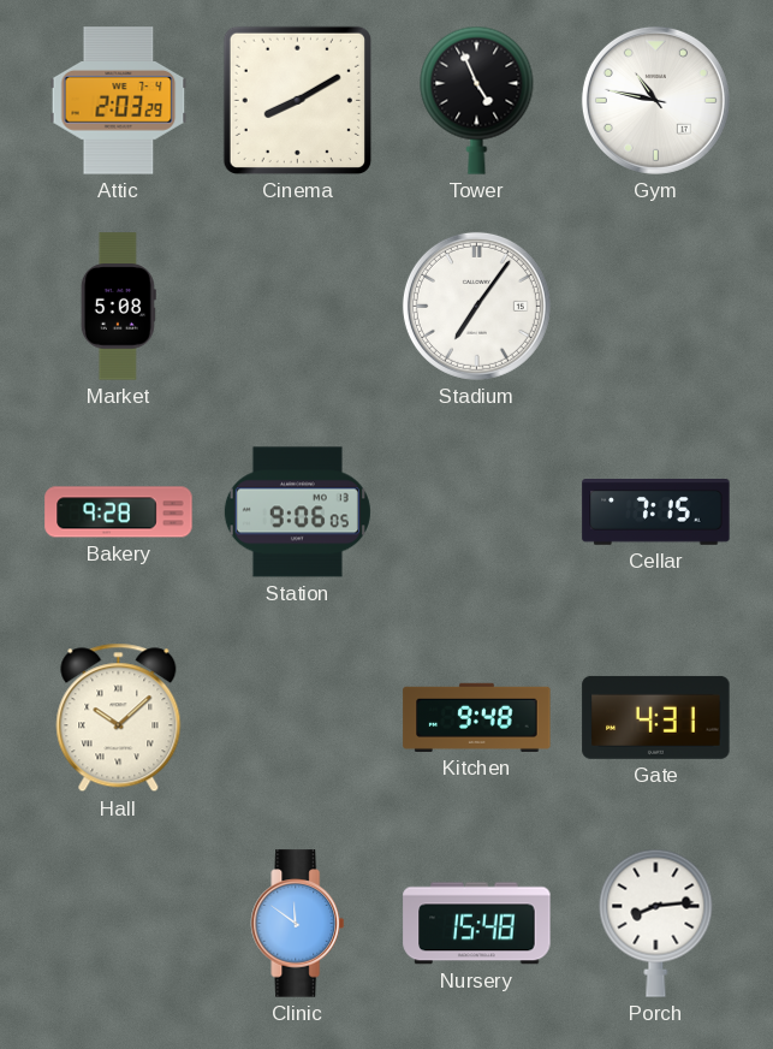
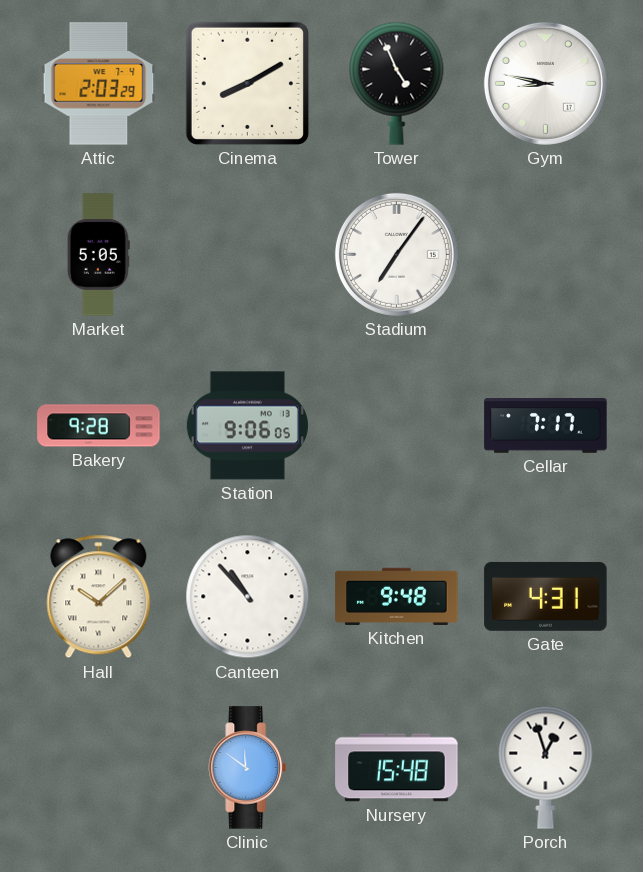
Gym: 10:47 -> 8:47
Market: 5:08 -> 5:05
Cellar: 7:15 -> 7:17
Canteen: none -> 10:53
Porch: 8:14 -> 12:57
